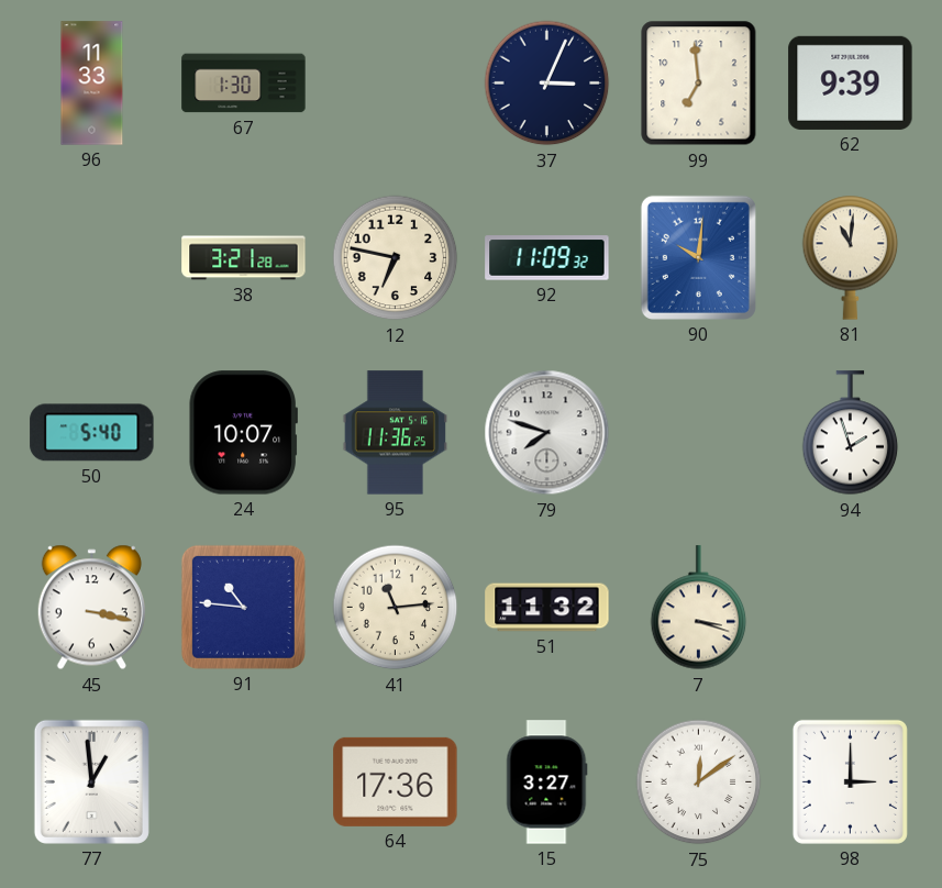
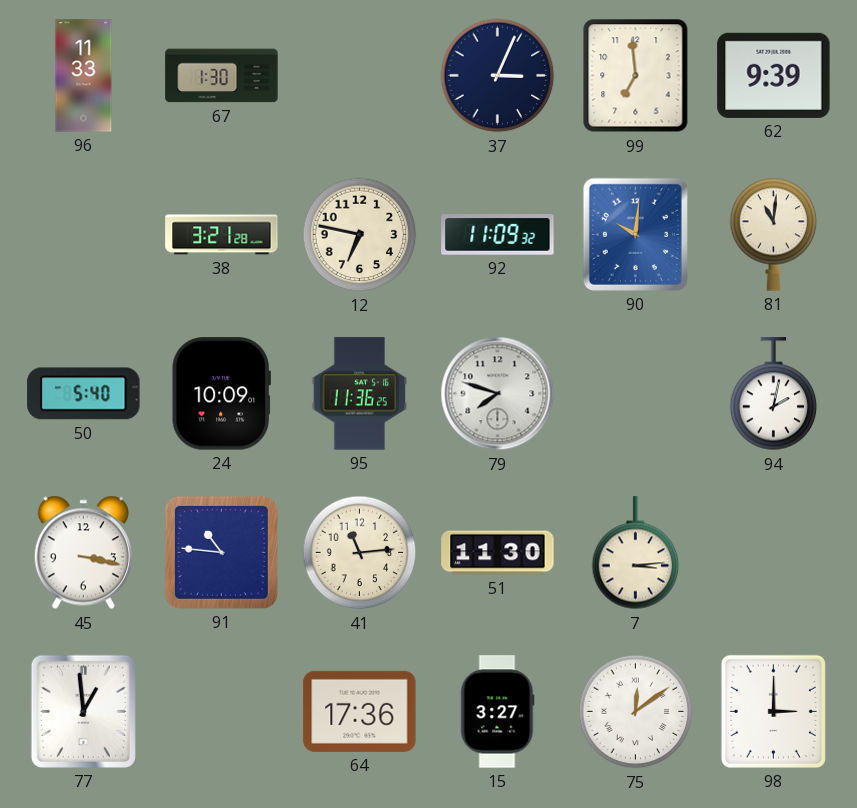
24: 10:07 -> 10:09
94: 1:57 -> 2:02
51: 11:32 -> 11:30
7: 3:18 -> 3:14
